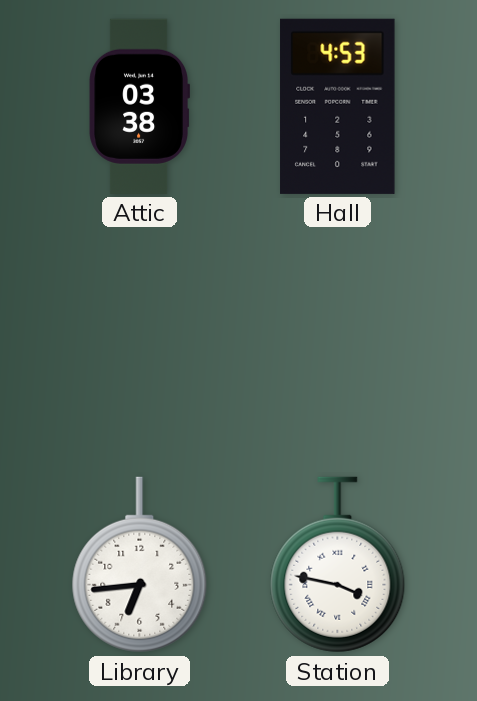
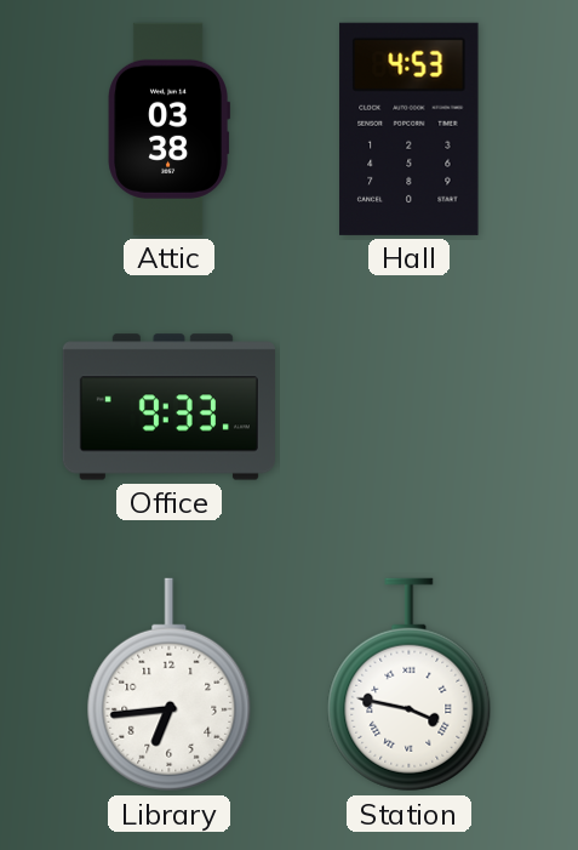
Office: none -> 9:33
